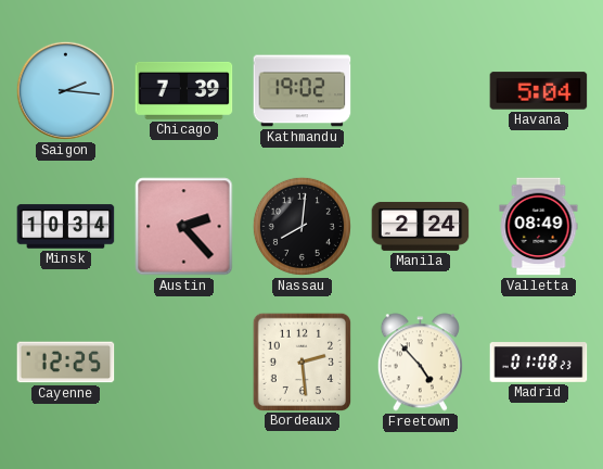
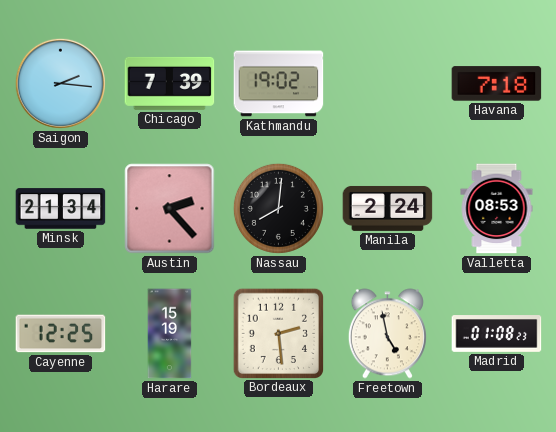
Havana: 5:04 -> 7:18
Minsk: 10:34 -> 21:34
Valletta: 08:49 -> 08:53
Harare: none -> 15:19
Freetown: 4:53 -> 4:58
